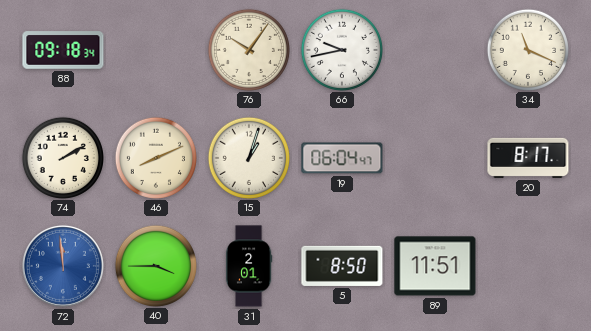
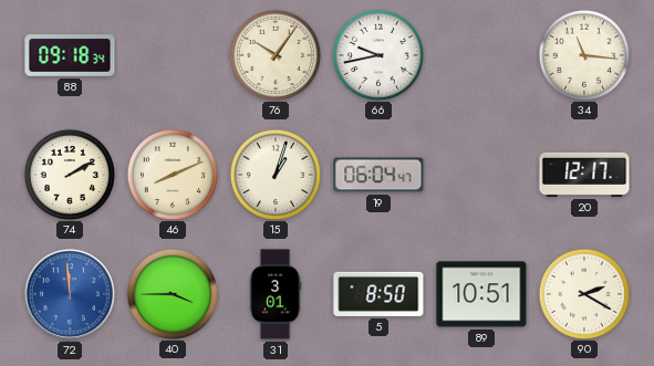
34: 11:19 -> 11:16
20: 8:17 -> 12:17
31: 2:01 -> 3:01
89: 11:51 -> 10:51
90: none -> 2:20
